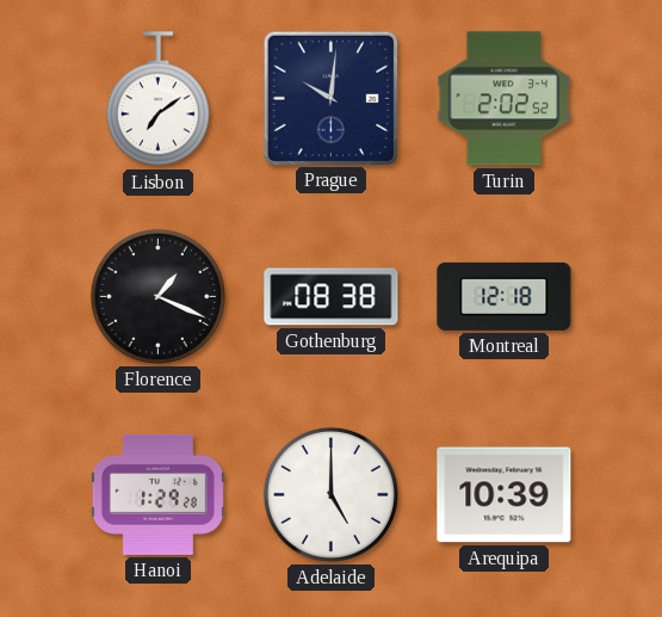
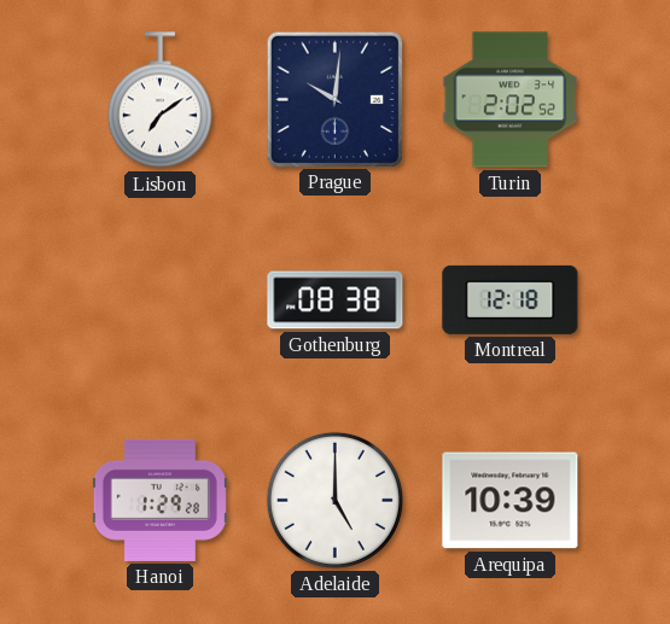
Florence: 1:19 -> none
